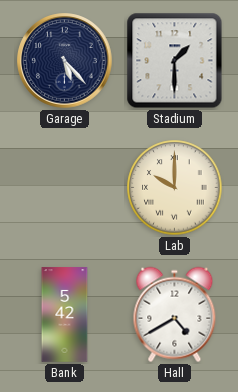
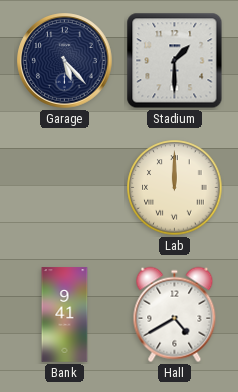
Lab: 10:00 -> 12:00
Bank: 5:42 -> 9:41
